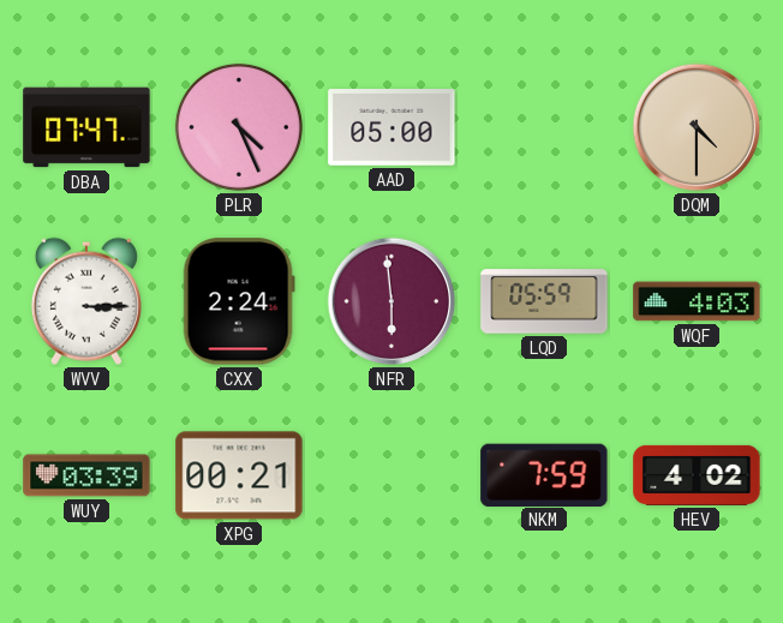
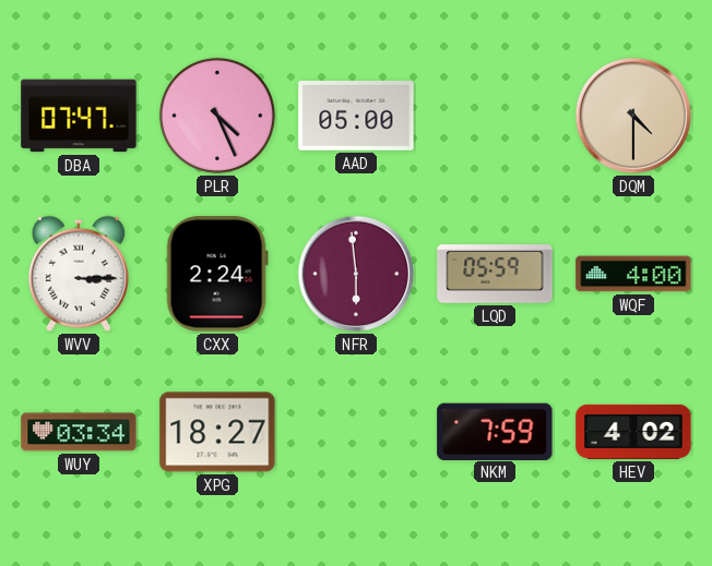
WQF: 4:03 -> 4:00
WUY: 03:39 -> 03:34
XPG: 00:21 -> 18:27
